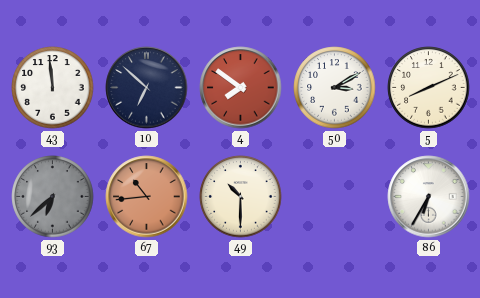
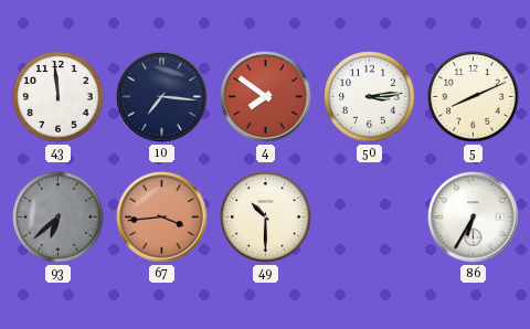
10: 6:52 -> 7:16
50: 3:10 -> 3:14
67: 10:44 -> 3:44
